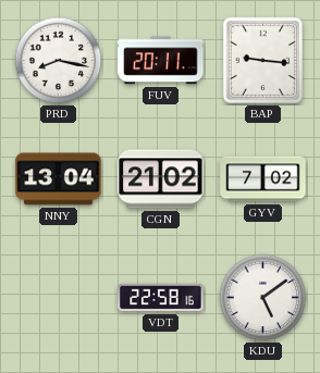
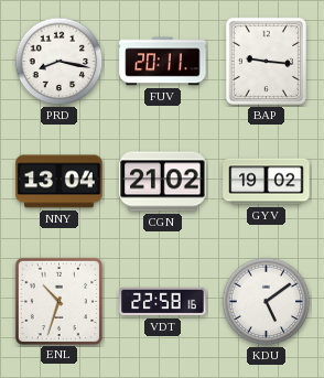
GYV: 7:02 -> 19:02
ENL: none -> 10:33
